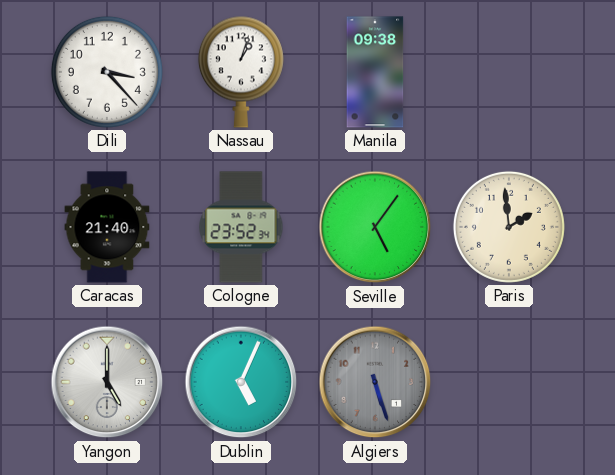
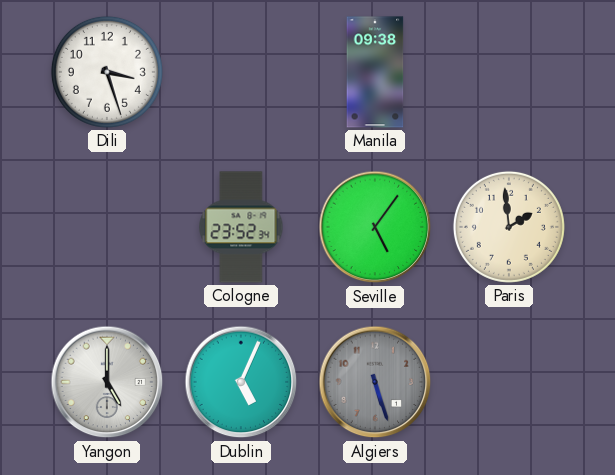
Dili: 3:23 -> 3:27
Nassau: 1:03 -> none
Caracas: 21:40 -> none
